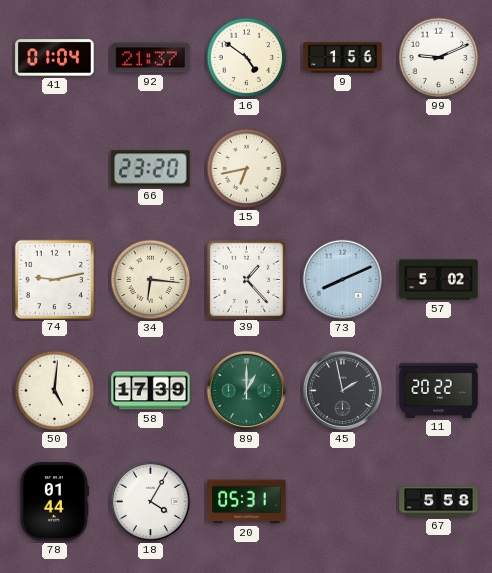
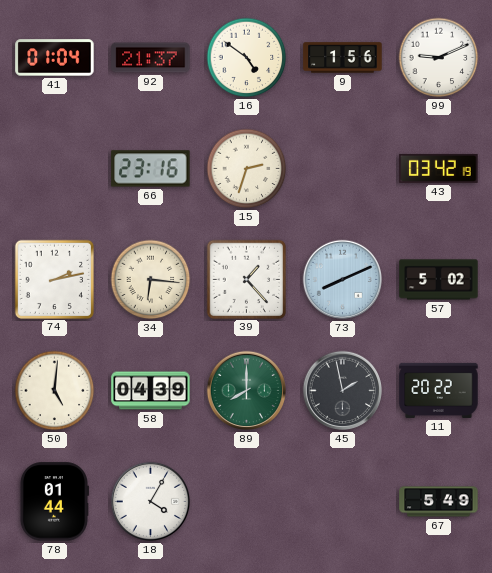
66: 23:20 -> 23:16
15: 6:43 -> 2:33
43: none -> 03:42
74: 9:13 -> 2:13
58: 17:39 -> 04:39
89: 1:00 -> 8:00
20: 05:31 -> none
67: 5:58 -> 5:49
